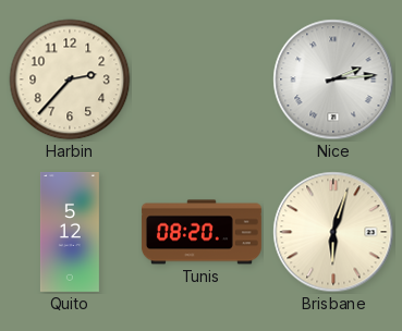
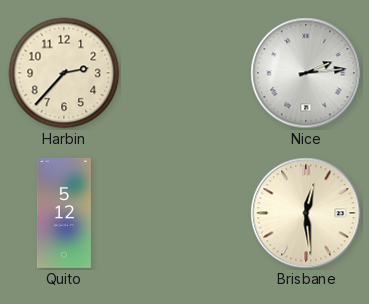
Tunis: 08:20 -> none
Brisbane: 6:03 -> 12:29
